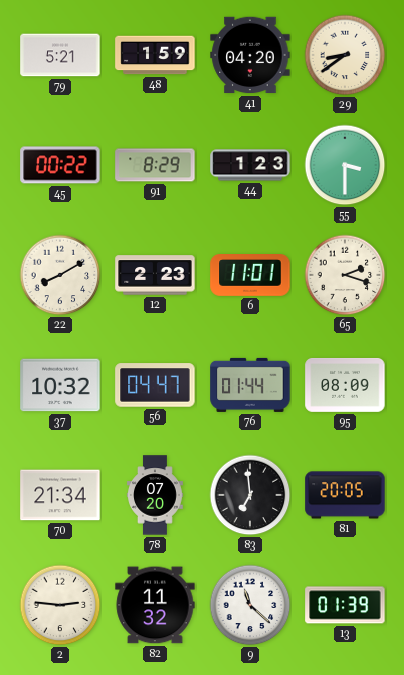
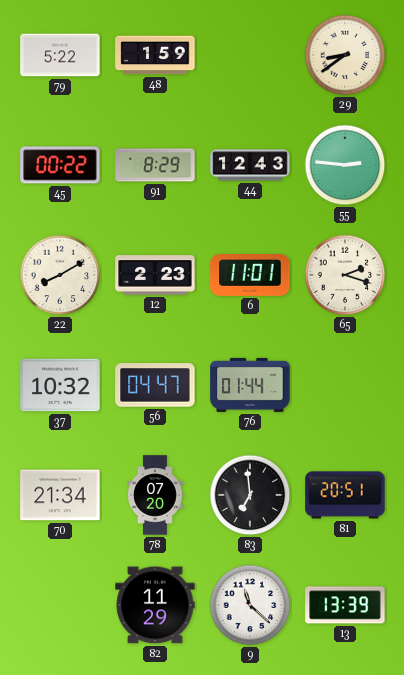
79: 5:21 -> 5:22
41: 04:20 -> none
44: 1:23 -> 12:43
55: 3:30 -> 2:46
95: 08:09 -> none
81: 20:05 -> 20:51
2: 2:46 -> none
82: 11:32 -> 11:29
13: 01:39 -> 13:39
